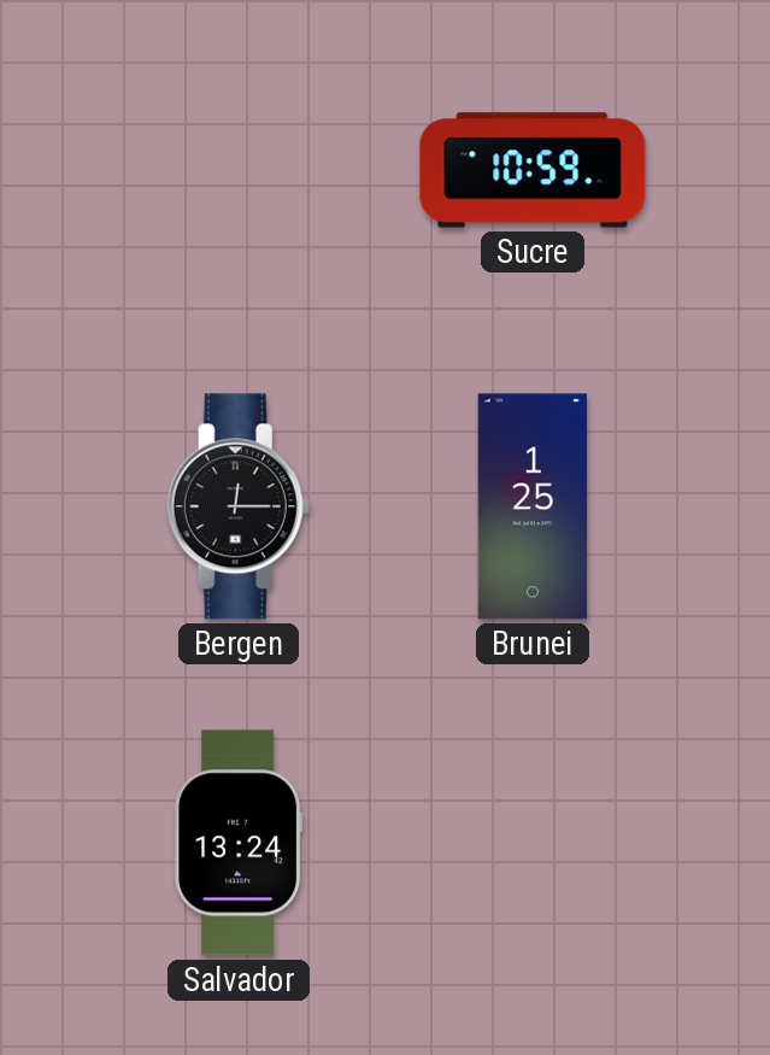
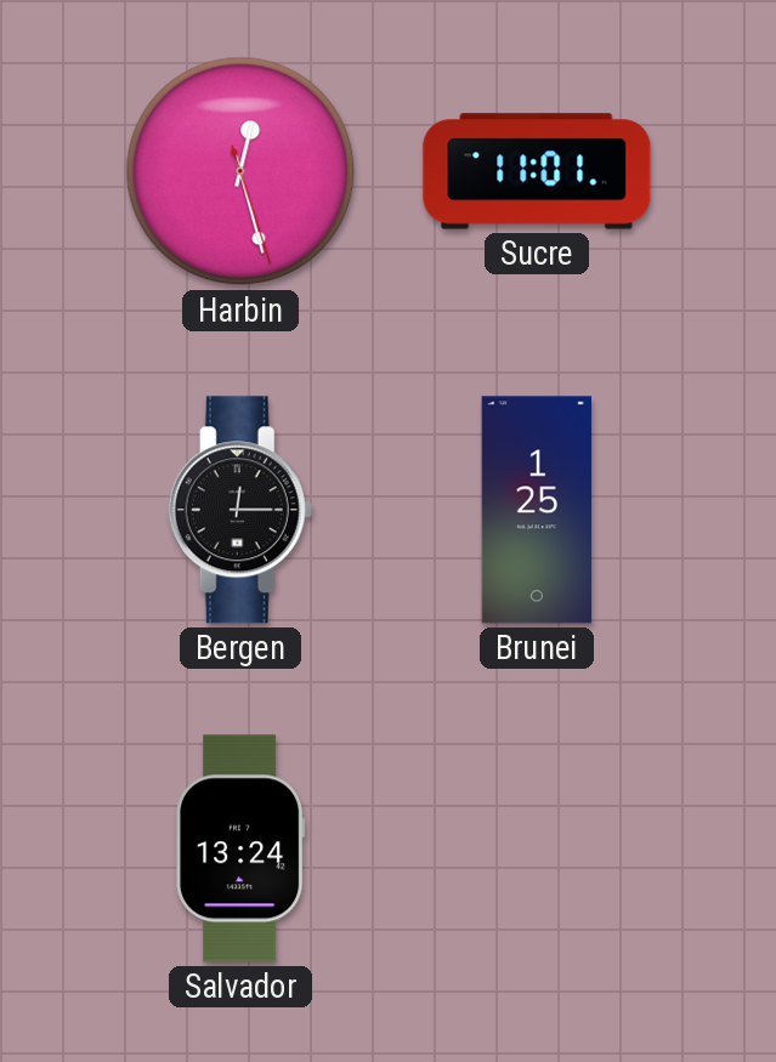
Harbin: none -> 12:27
Sucre: 10:59 -> 11:01
